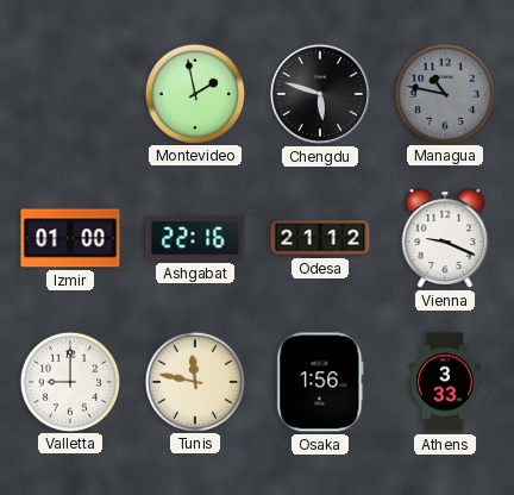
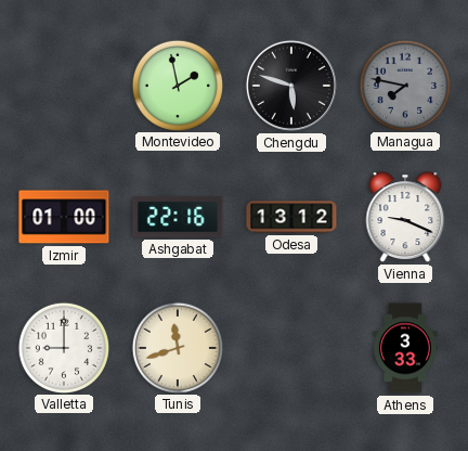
Managua: 10:47 -> 7:47
Odesa: 21:12 -> 13:12
Tunis: 11:47 -> 11:42
Osaka: 1:56 -> none
